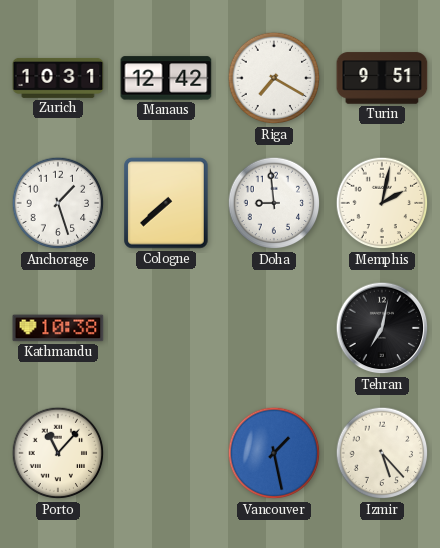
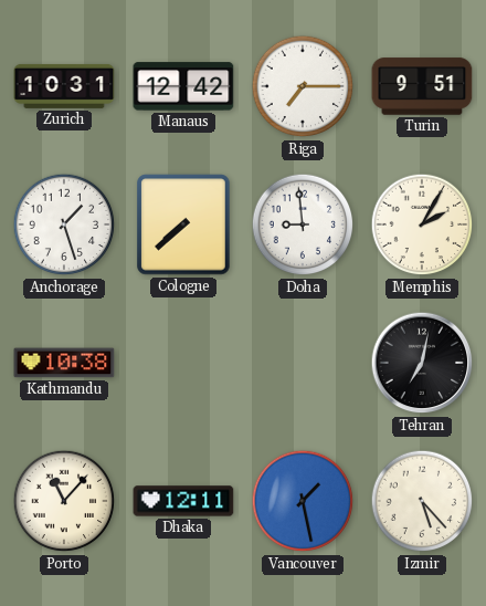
Riga: 7:20 -> 7:15
Memphis: 2:02 -> 2:05
Dhaka: none -> 12:11
